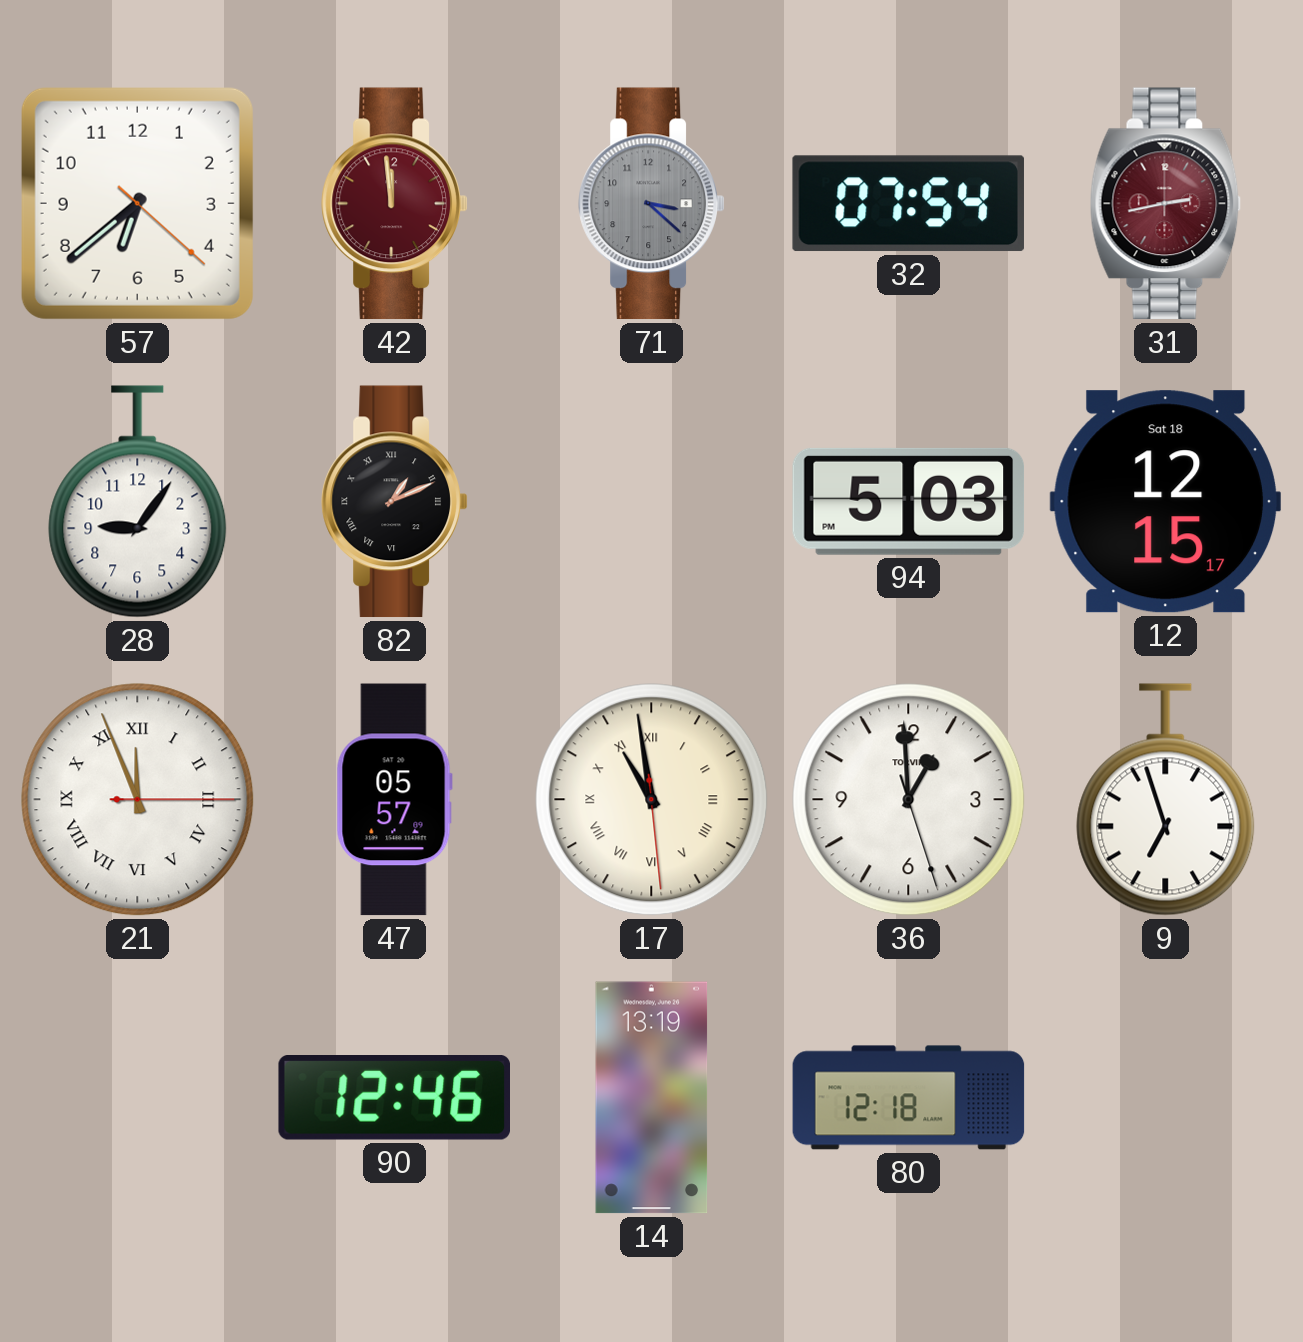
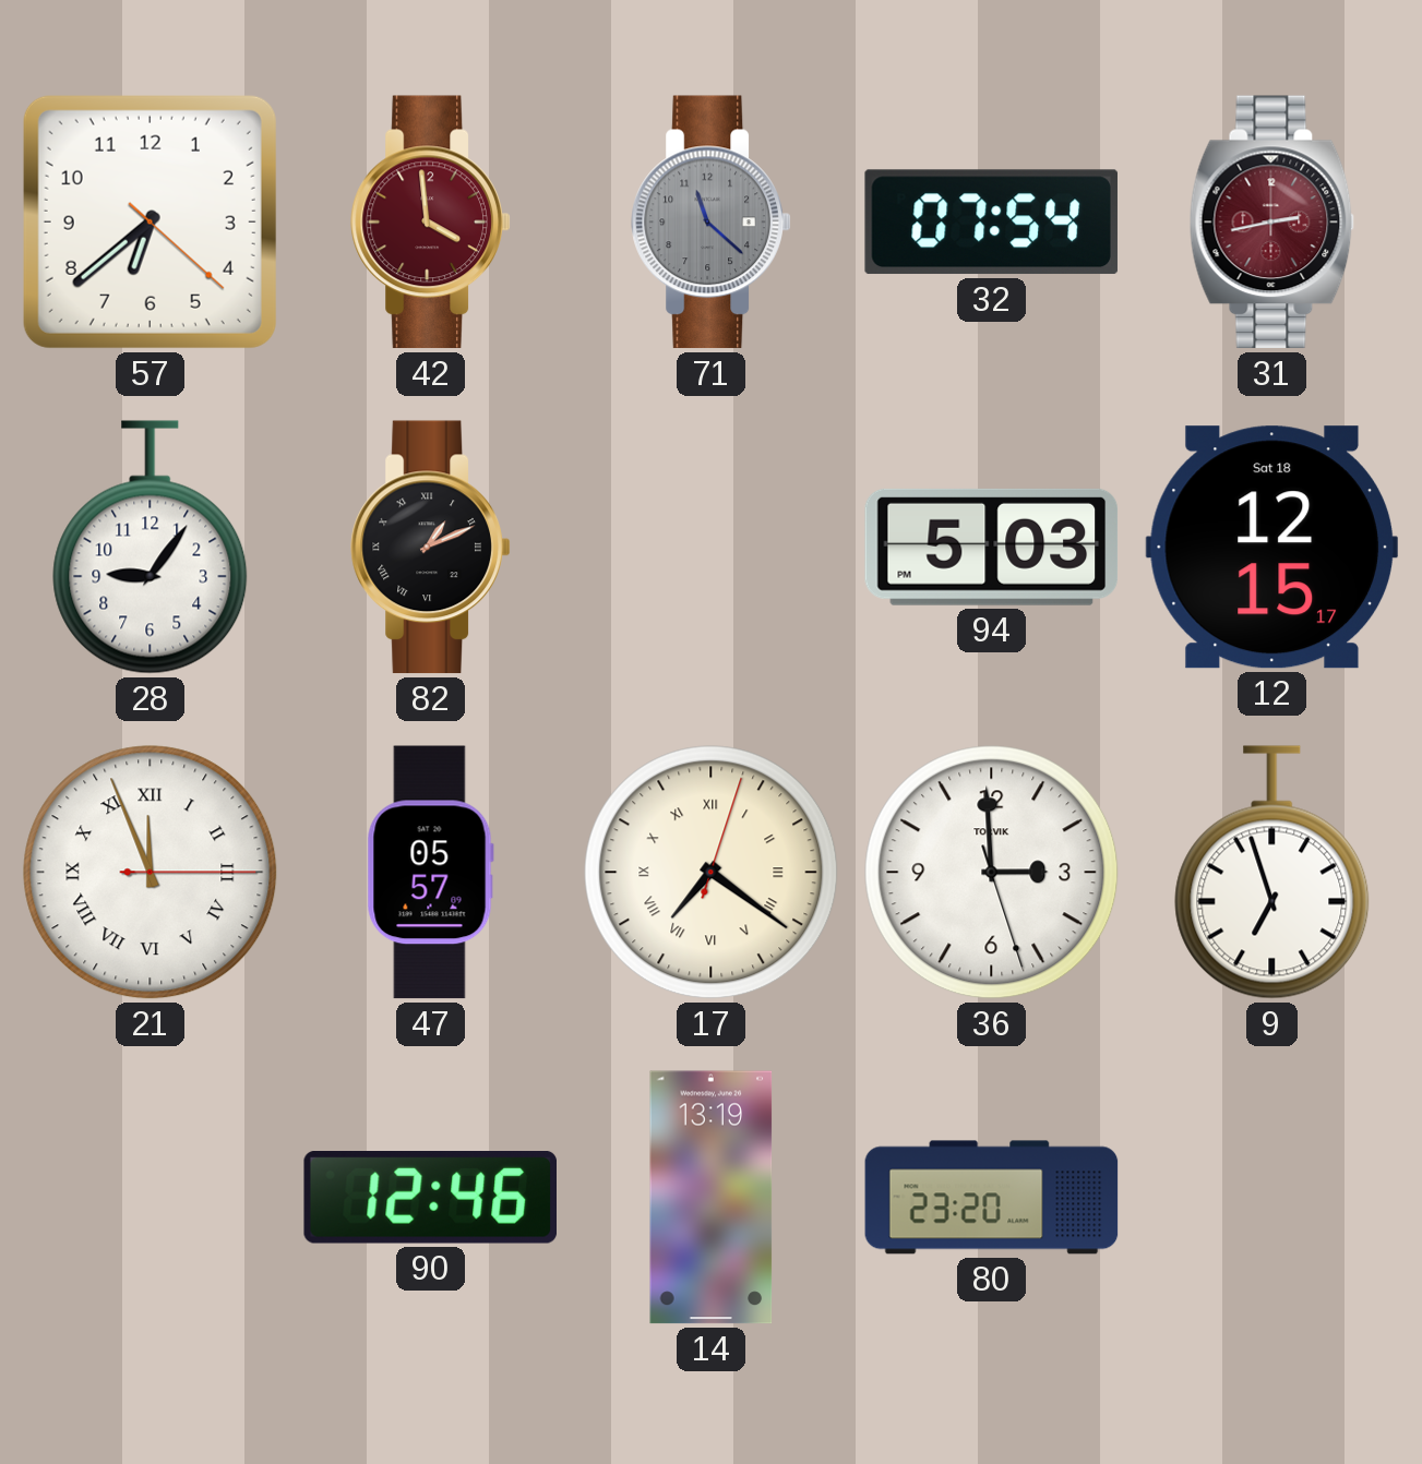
42: 11:59 -> 3:59
71: 3:22 -> 11:22
17: 10:58 -> 7:21
36: 12:59 -> 2:59
80: 12:18 -> 23:20
